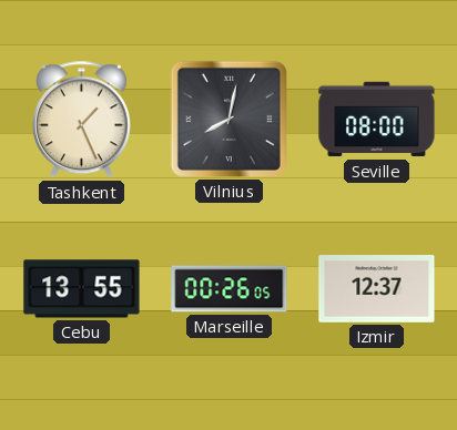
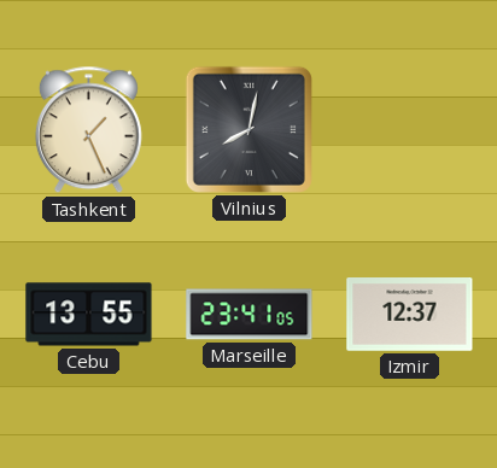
Seville: 08:00 -> none
Marseille: 00:26 -> 23:41
